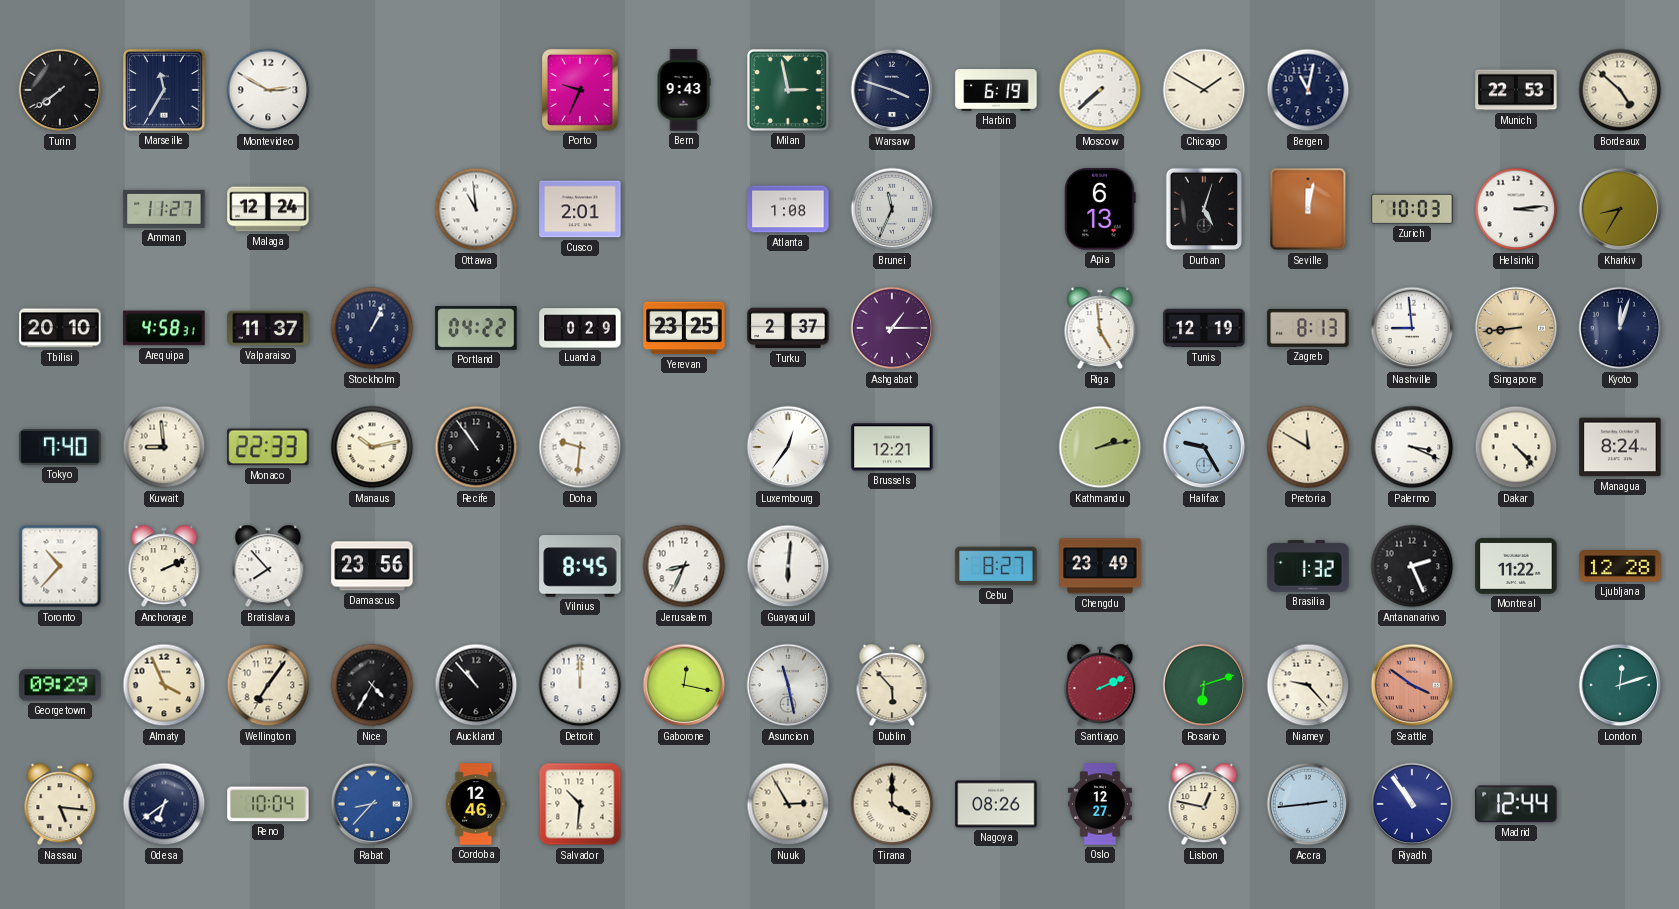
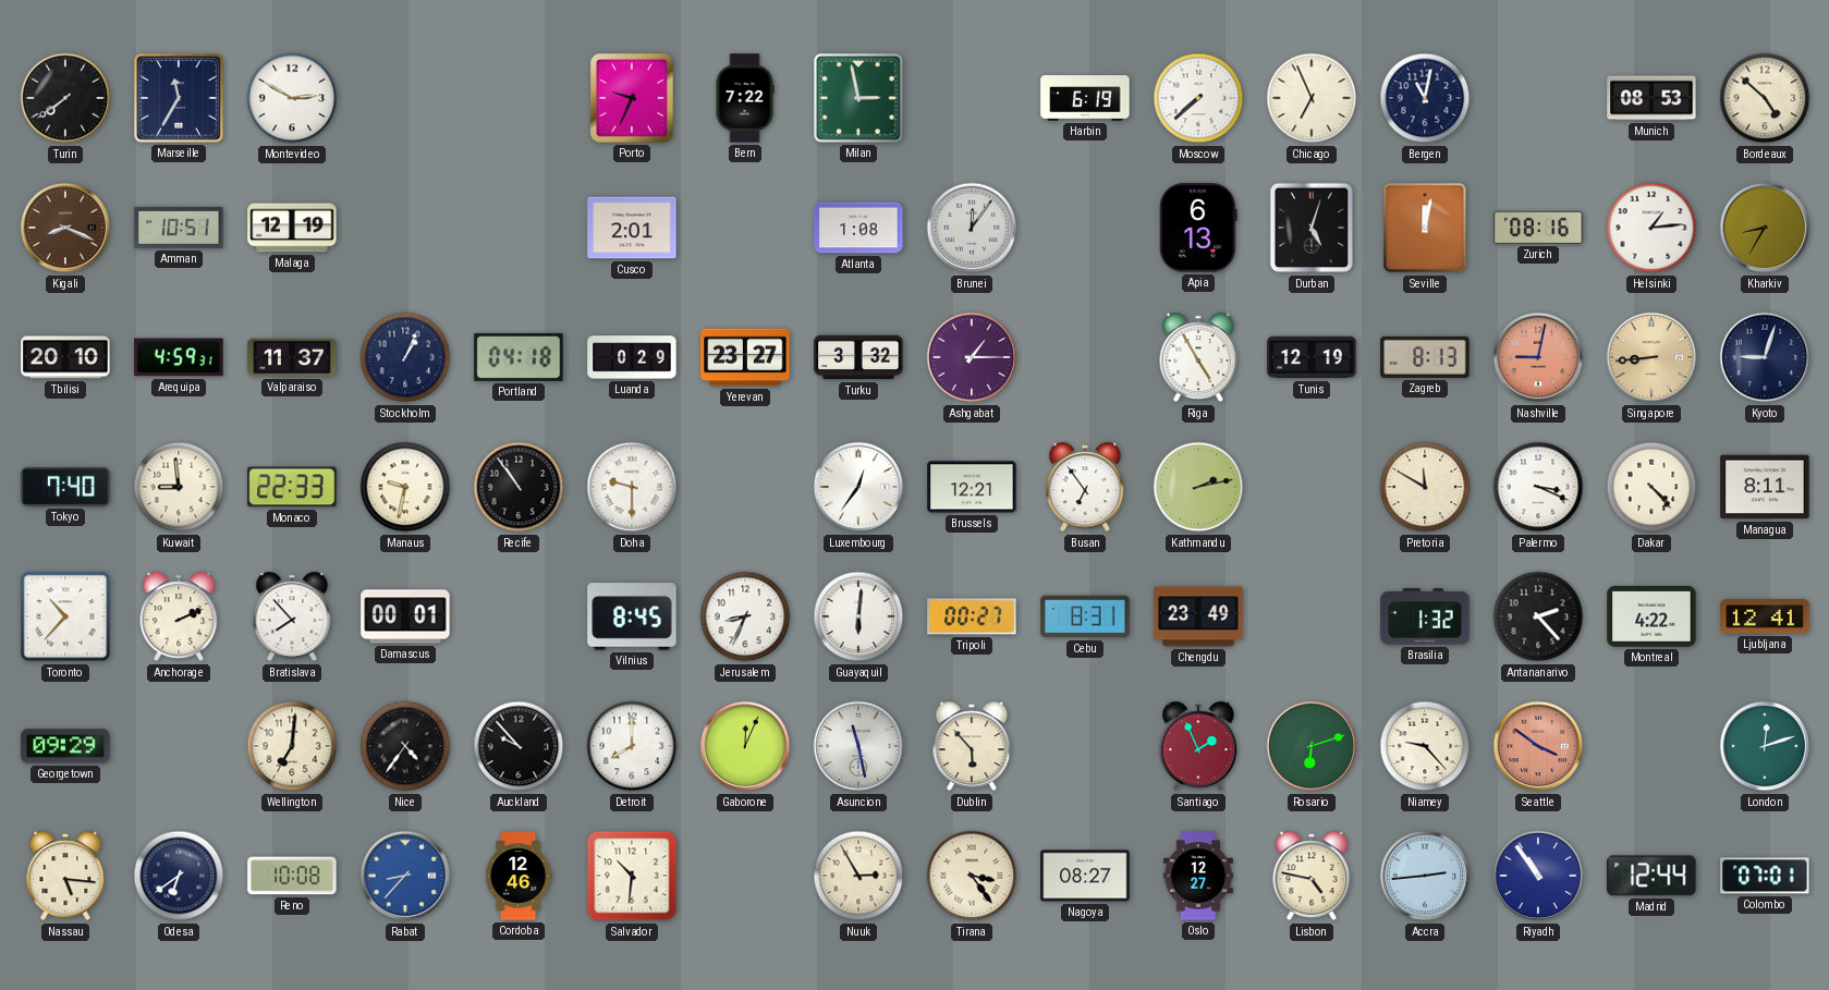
Bern: 9:43 -> 7:22
Warsaw: 3:48 -> none
Chicago: 1:50 -> 6:56
Munich: 22:53 -> 08:53
Kigali: none -> 8:19
Amman: 11:27 -> 10:51
Malaga: 12:24 -> 12:19
Ottawa: 10:59 -> none
Brunei: 11:34 -> 12:06
Zurich: 10:03 -> 08:16
Helsinki: 3:14 -> 1:14
Arequipa: 4:58 -> 4:59
Portland: 04:22 -> 04:18
Yerevan: 23:25 -> 23:27
Turku: 2:37 -> 3:32
Riga: 4:59 -> 4:55
Nashville: 8:59 -> 9:02
Nashville dial: white -> salmon
Kyoto: 12:03 -> 9:03
Manaus: 10:13 -> 9:32
Doha: 9:31 -> 9:30
Busan: none -> 6:54
Halifax: 9:25 -> none
Managua: 8:24 -> 8:11
Damascus: 23:56 -> 00:01
Tripoli: none -> 00:27
Cebu: 8:27 -> 8:31
Antananarivo: 2:26 -> 2:23
Montreal: 11:22 -> 4:22
Ljubljana: 12:28 -> 12:41
Almaty: 3:56 -> none
Wellington: 7:06 -> 7:01
Nice: 4:35 -> 4:36
Auckland: 10:53 -> 9:53
Detroit: 12:00 -> 8:00
Gaborone: 12:17 -> 12:04
Santiago: 2:11 -> 1:56
Reno: 10:04 -> 10:08
Tirana: 4:00 -> 3:24
Nagoya: 08:26 -> 08:27
Lisbon: 12:47 -> 4:47
Colombo: none -> 07:01
